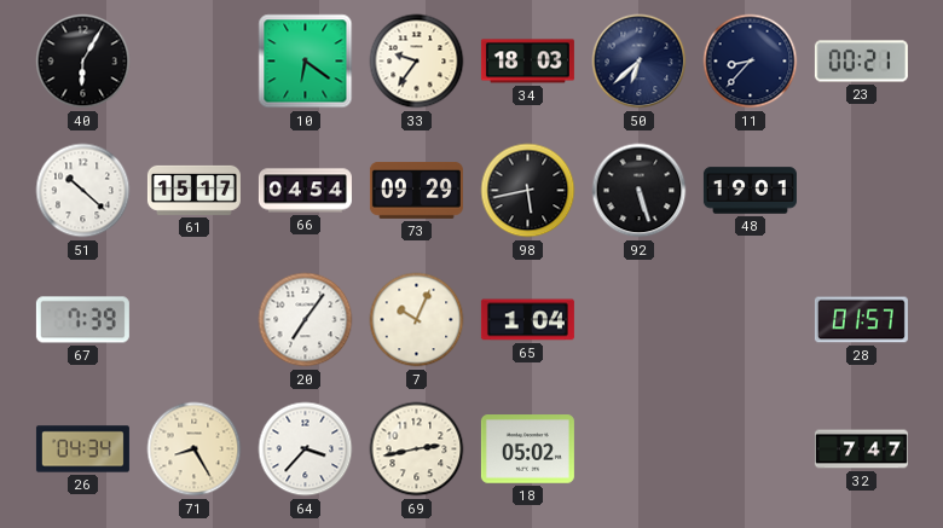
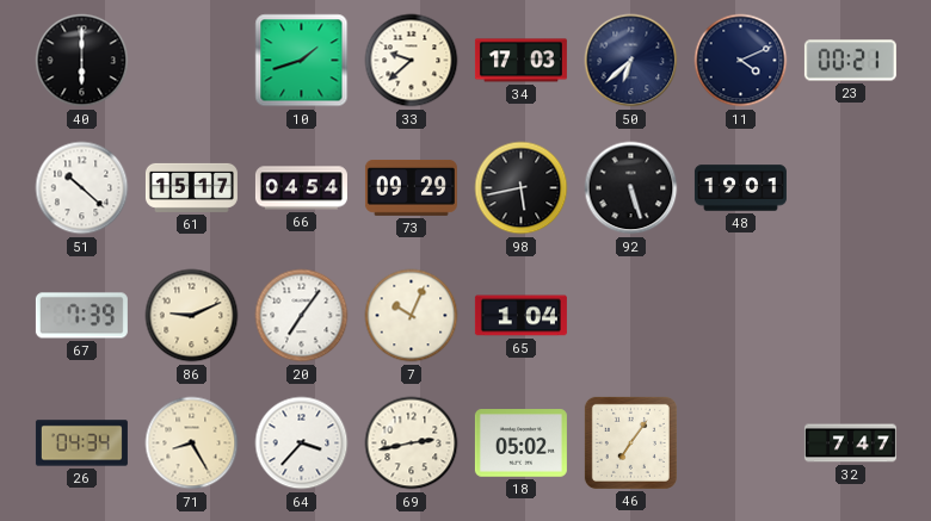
40: 6:05 -> 6:00
10: 6:21 -> 1:42
33: 9:36 -> 9:38
34: 18:03 -> 17:03
11: 8:37 -> 4:11
86: none -> 9:11
28: 01:57 -> none
46: none -> 7:06
